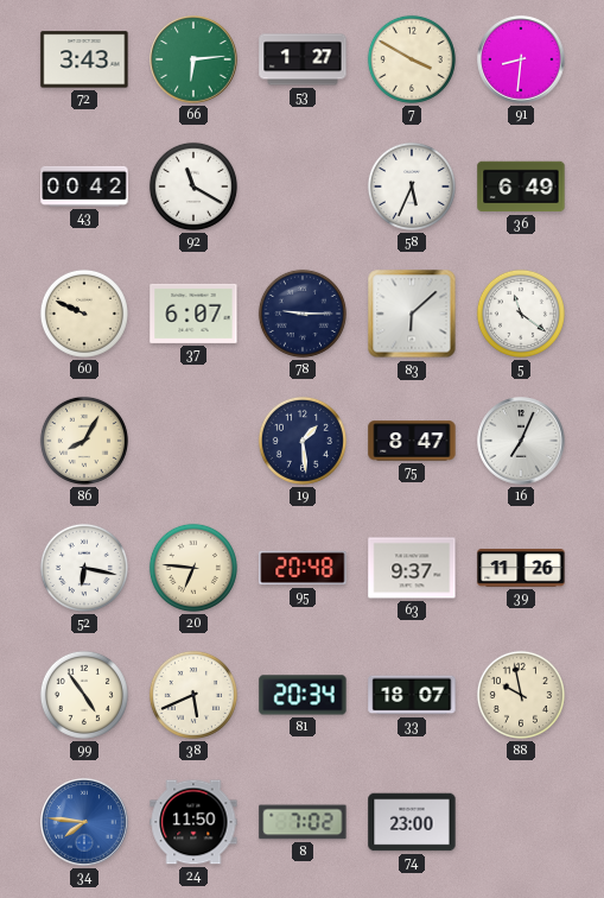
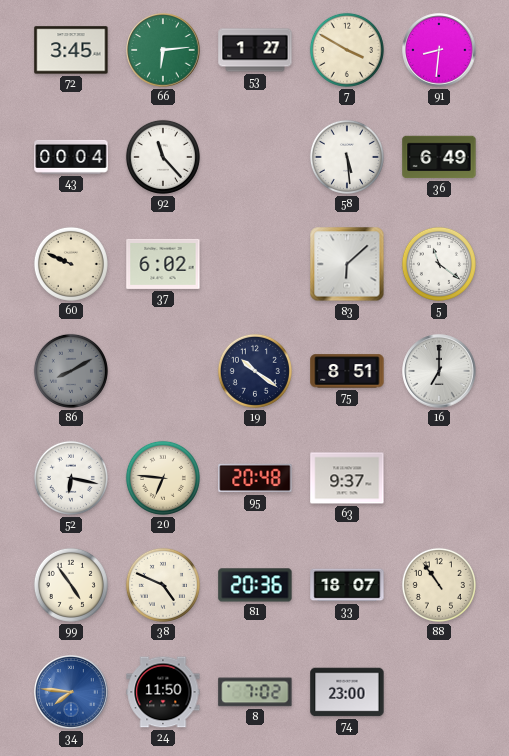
72: 3:43 -> 3:45
43: 00:42 -> 00:04
92: 11:20 -> 11:23
58: 5:34 -> 5:29
37: 6:07 -> 6:02
78: 9:15 -> none
86: 8:05 -> 8:10
86 dial: cream -> grey
19: 1:29 -> 10:21
75: 8:47 -> 8:51
16: 7:04 -> 7:00
39: 11:26 -> none
38: 5:41 -> 4:49
81: 20:34 -> 20:36
88: 9:58 -> 10:54
